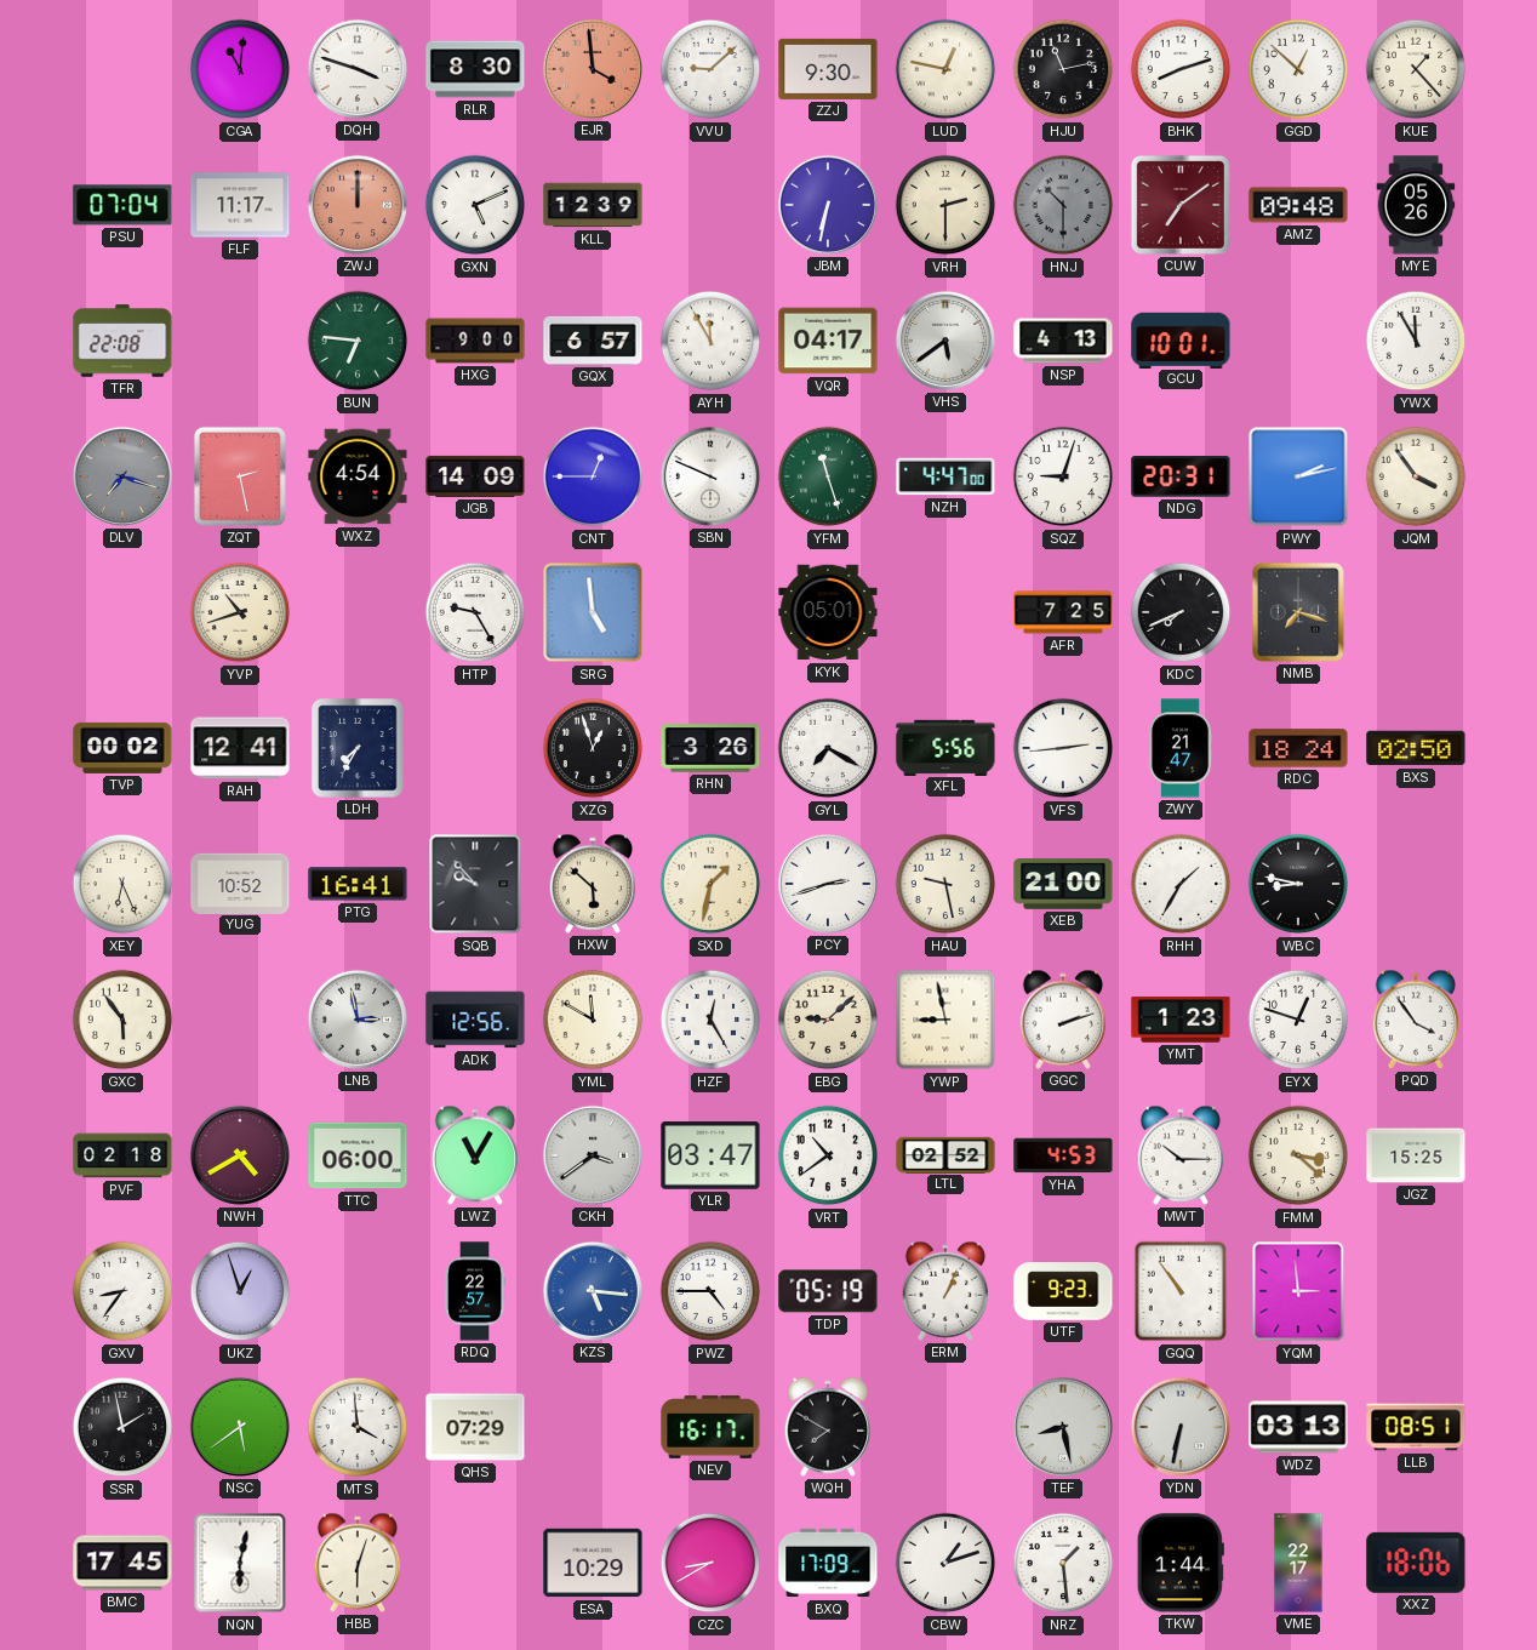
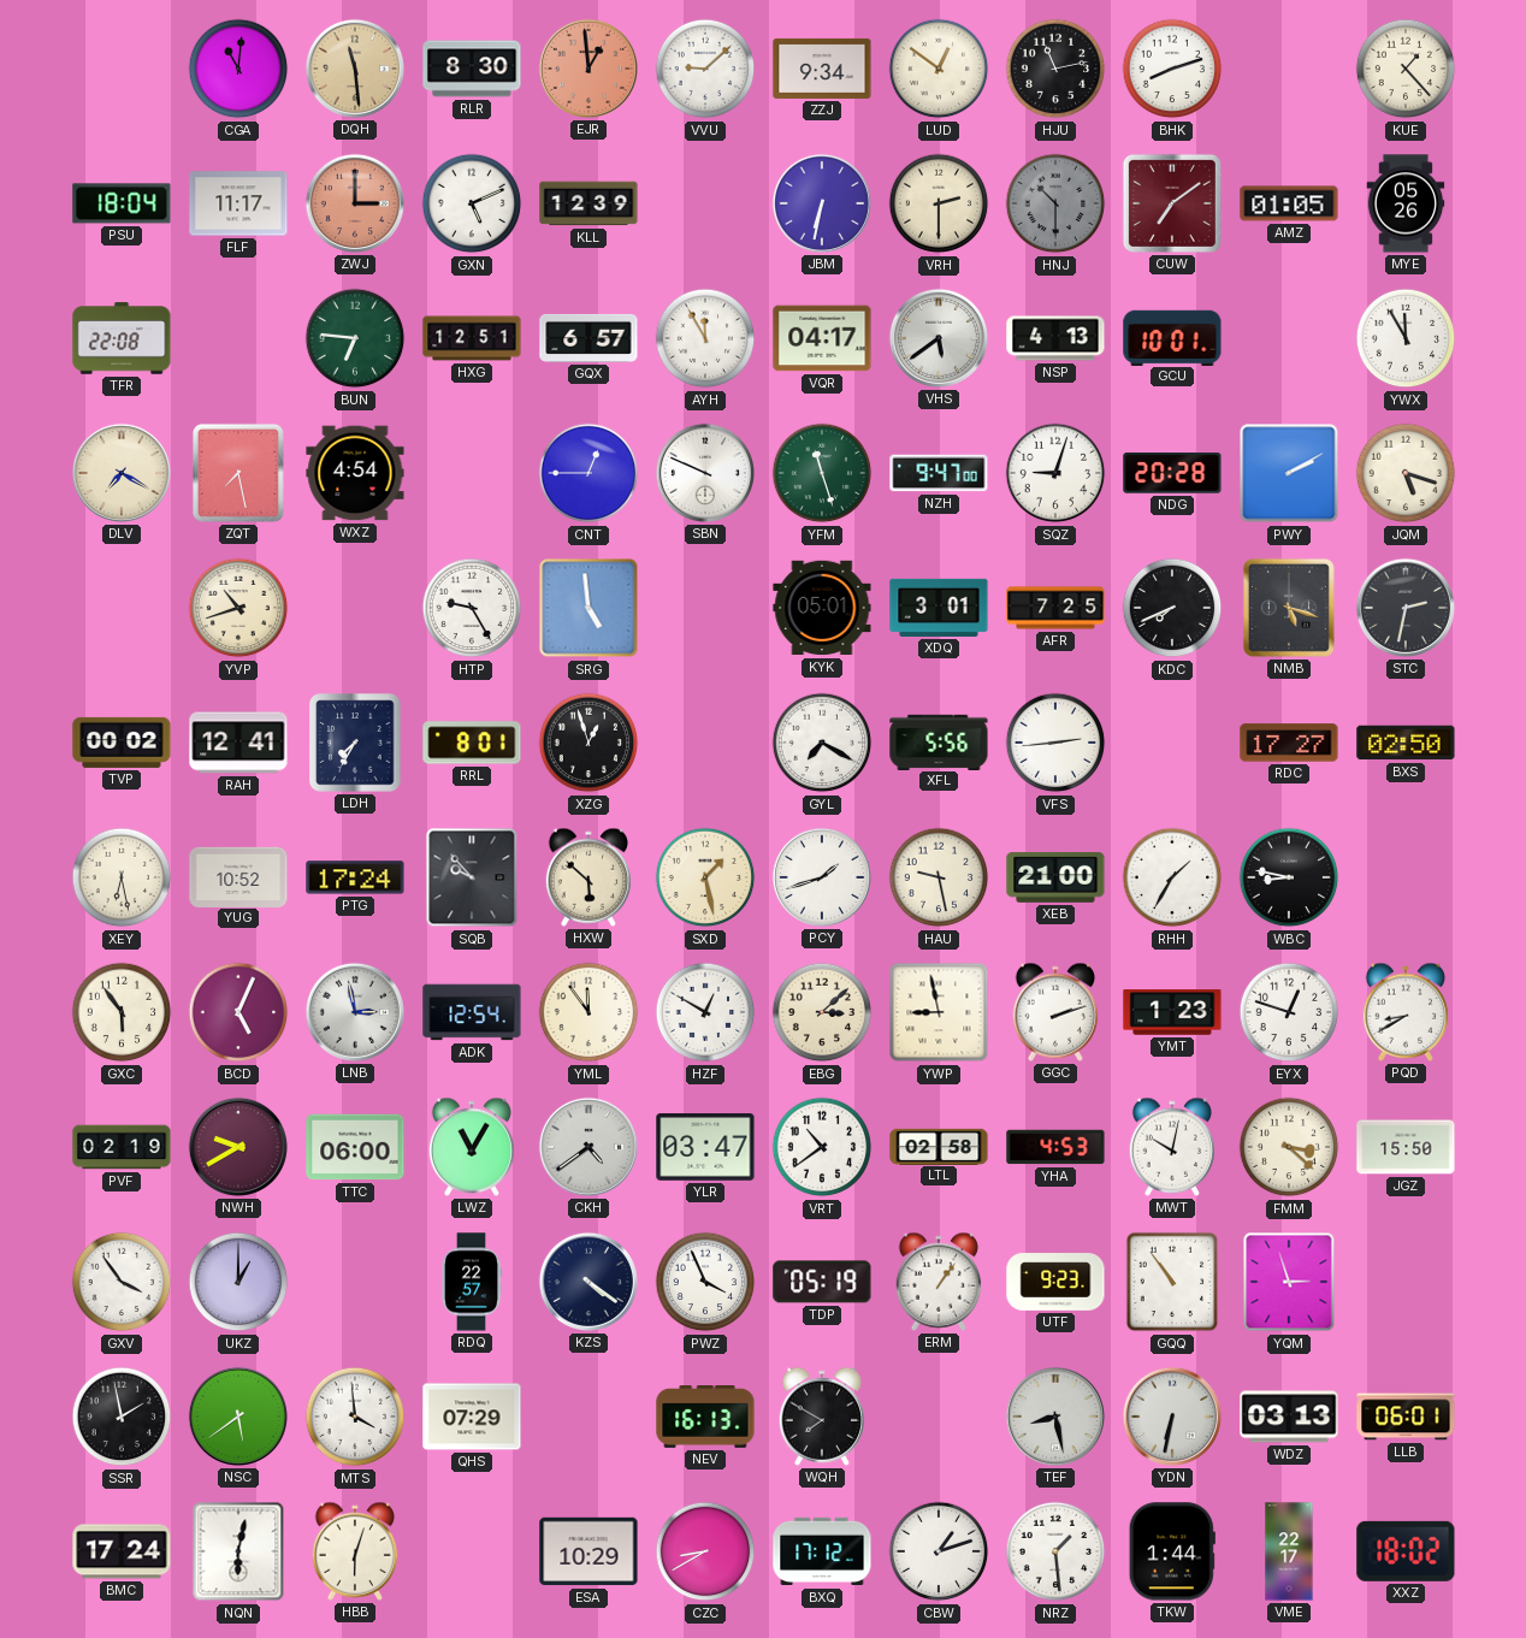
DQH: 3:48 -> 11:29
DQH dial: white -> champagne
EJR: 3:59 -> 12:59
ZZJ: 9:30 -> 9:34
LUD: 12:47 -> 12:51
GGD: 12:52 -> none
PSU: 07:04 -> 18:04
ZWJ: 12:00 -> 3:00
AMZ: 09:48 -> 01:05
HXG: 9:00 -> 12:51
DLV: 7:18 -> 7:20
DLV dial: grey -> cream
ZQT: 2:28 -> 7:28
JGB: 14:09 -> none
NZH: 4:47 -> 9:47
NDG: 20:31 -> 20:28
PWY: 2:13 -> 2:10
JQM: 3:54 -> 5:18
XDQ: none -> 3:01
NMB: 7:18 -> 5:18
STC: none -> 2:32
RRL: none -> 8:01
RHN: 3:26 -> none
ZWY: 21:47 -> none
RDC: 18:24 -> 17:27
XEY: 6:26 -> 6:28
PTG: 16:41 -> 17:24
SXD: 1:32 -> 1:28
PCY: 2:42 -> 1:42
BCD: none -> 5:04
ADK: 12:56 -> 12:54
YML: 11:50 -> 11:54
HZF: 12:25 -> 12:50
EBG: 9:08 -> 3:08
PQD: 3:54 -> 8:40
PVF: 02:18 -> 02:19
NWH: 4:40 -> 9:40
CKH: 3:39 -> 4:39
LTL: 02:52 -> 02:58
MWT: 10:15 -> 10:02
JGZ: 15:25 -> 15:50
GXV: 8:36 -> 3:54
UKZ: 12:57 -> 1:00
KZS: 5:16 -> 4:21
KZS dial: blue -> navy
PWZ: 4:45 -> 3:56
ERM: 1:04 -> 1:06
YQM: 2:59 -> 2:57
NEV: 16:17 -> 16:13
LLB: 08:51 -> 06:01
BMC: 17:45 -> 17:24
BXQ: 17:09 -> 17:12
XXZ: 18:06 -> 18:02
